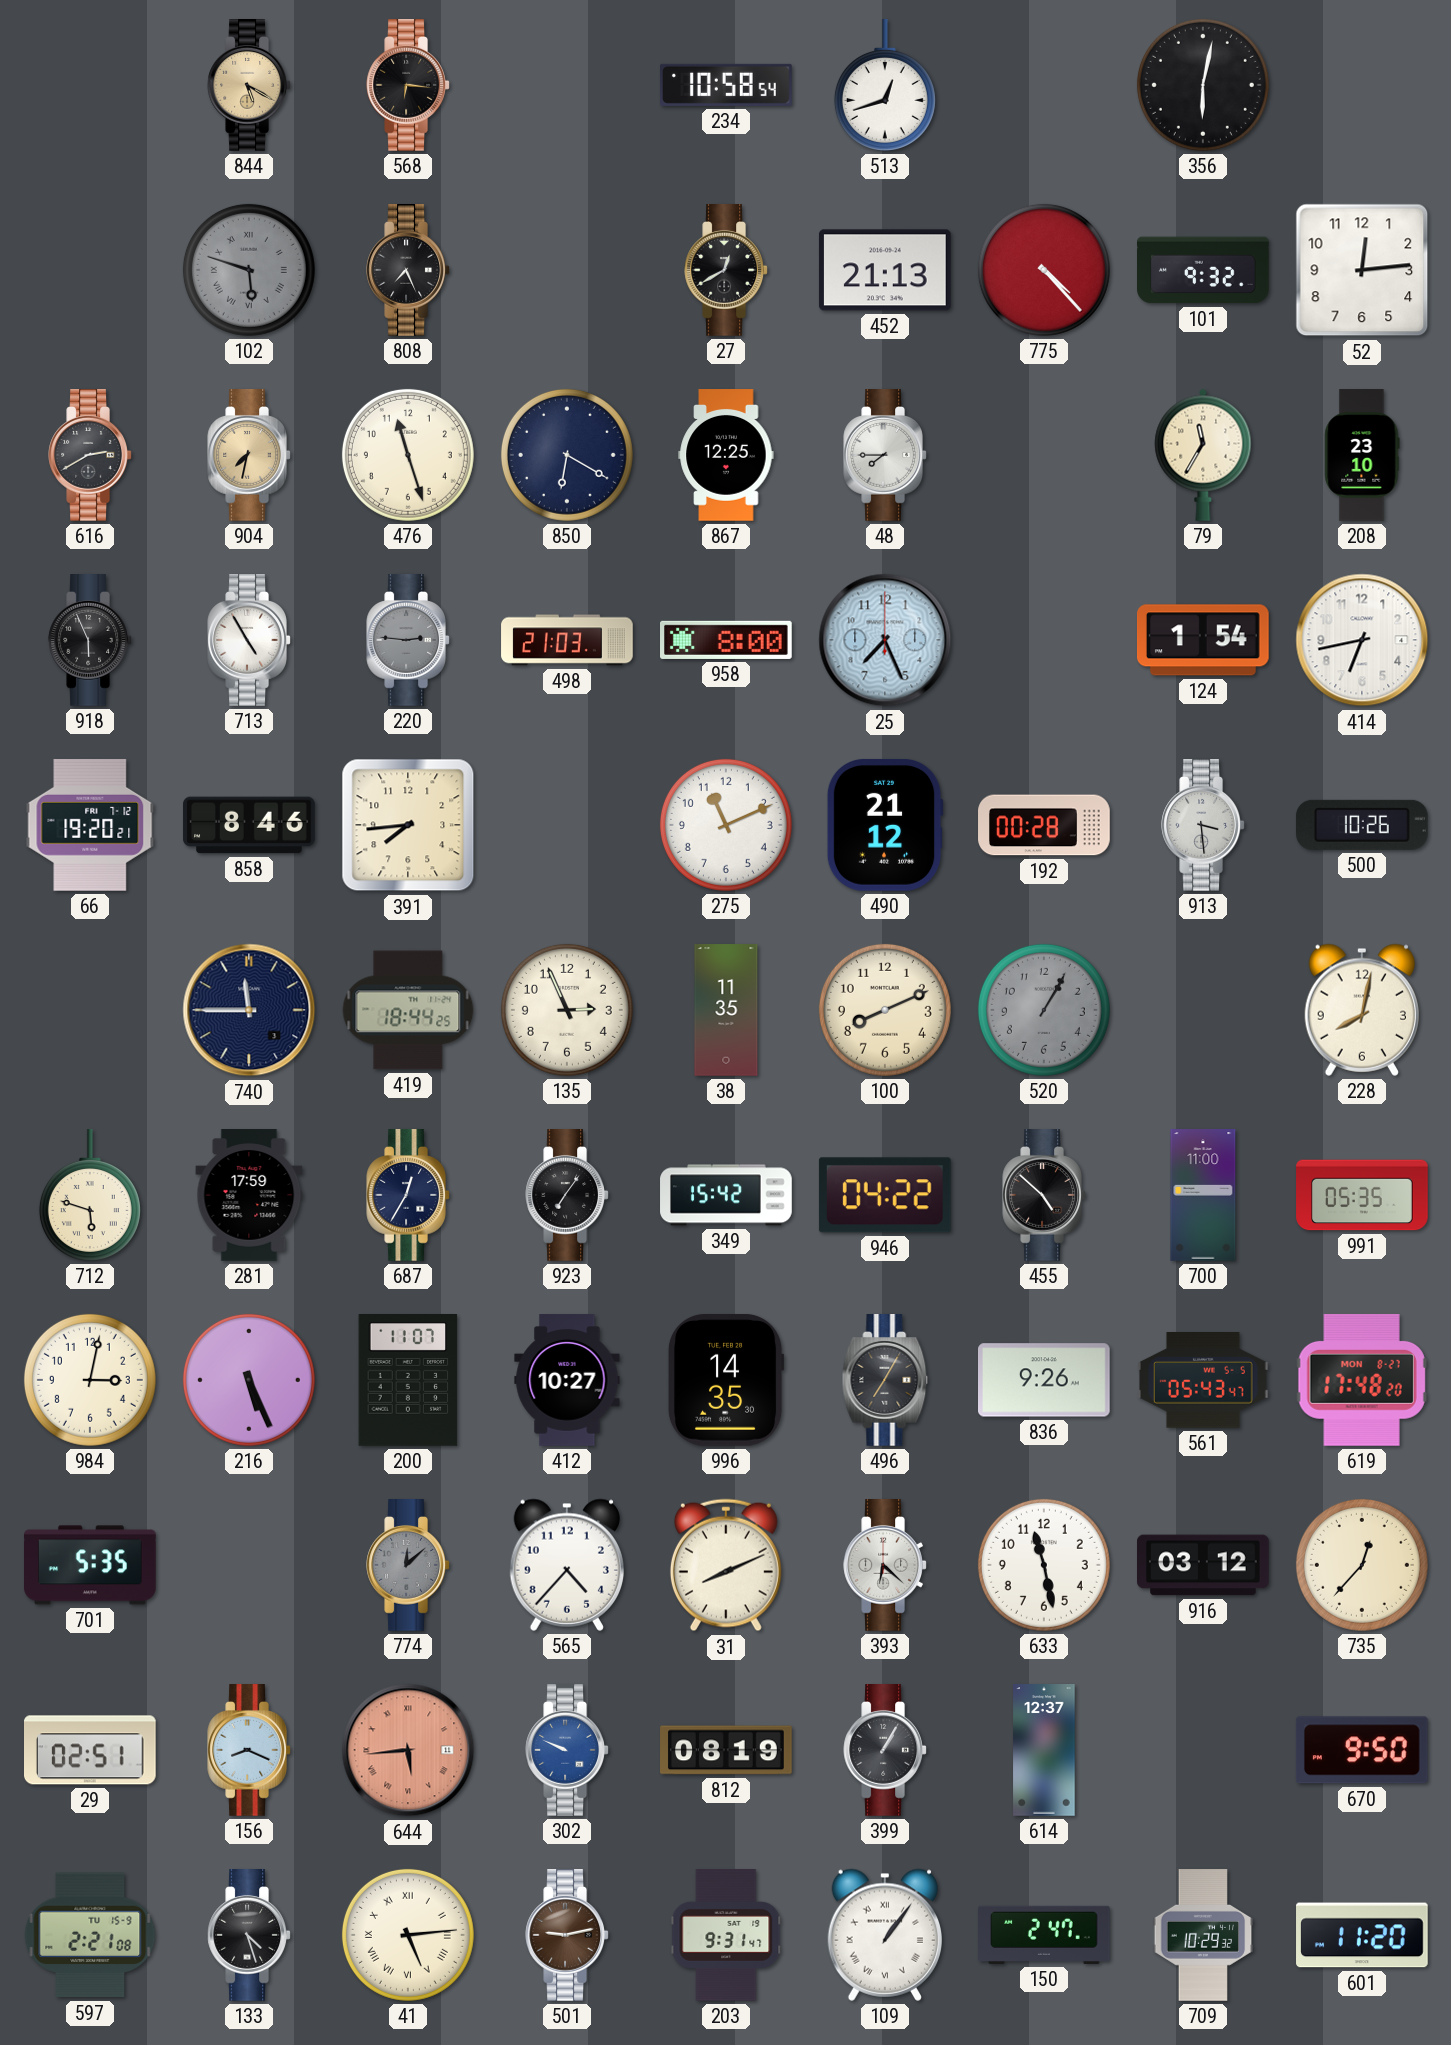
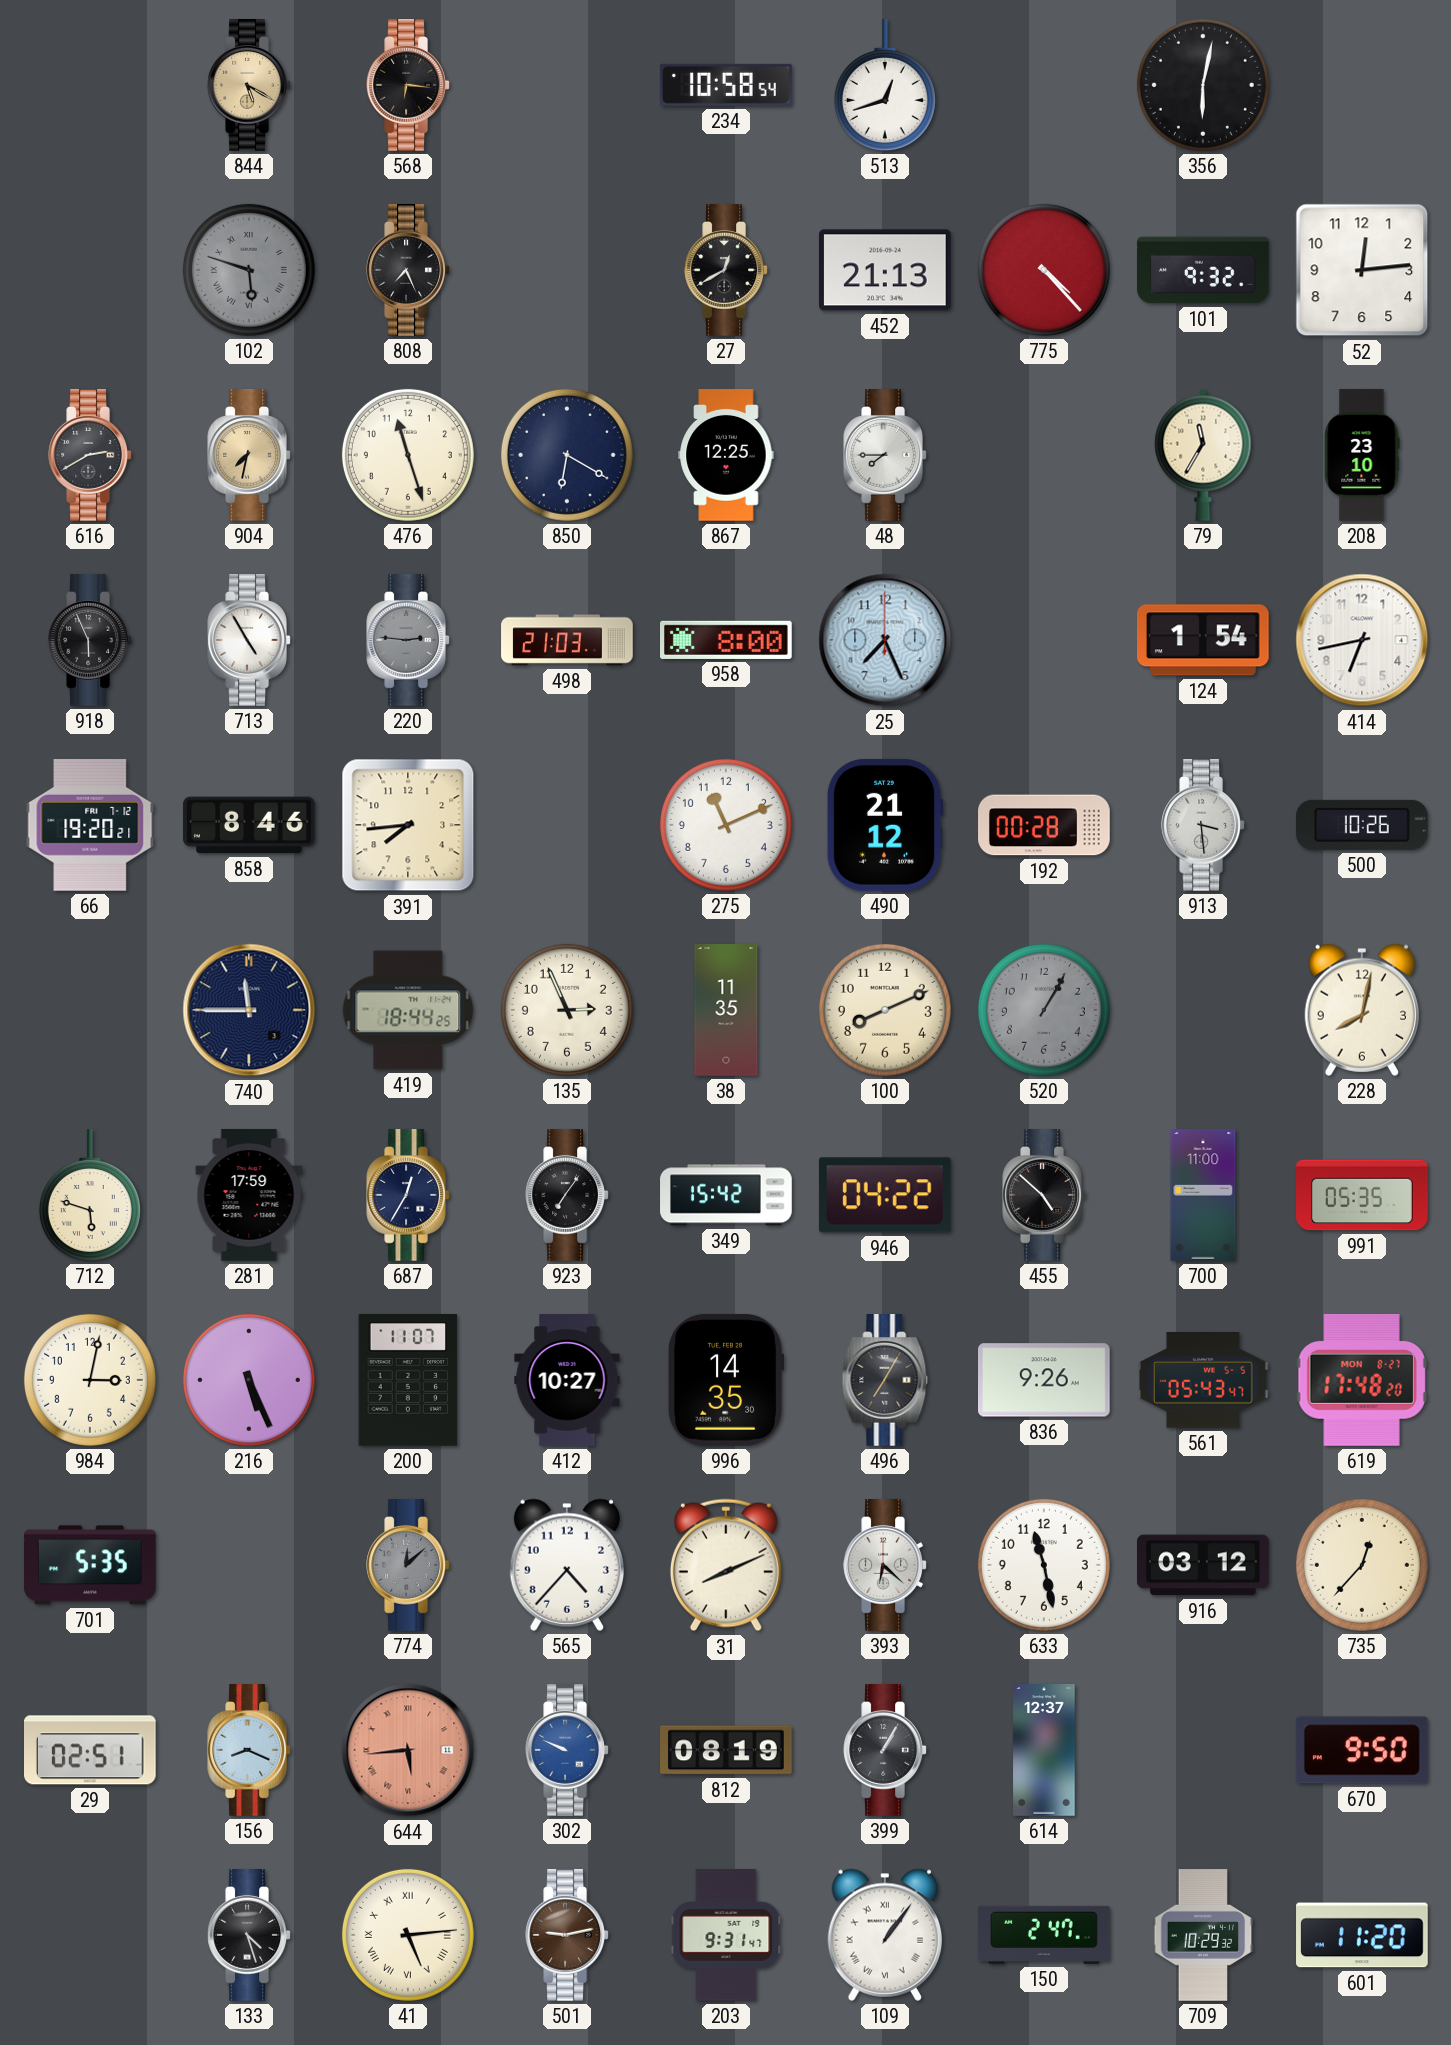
597: 2:21 -> none
